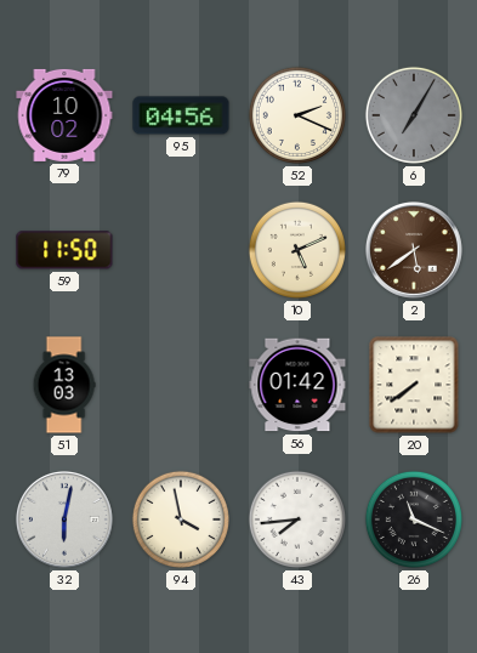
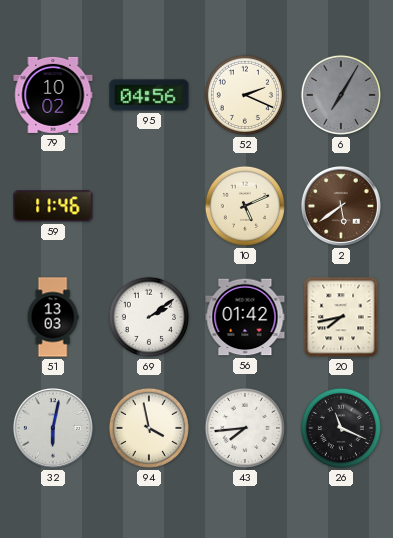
59: 11:50 -> 11:46
69: none -> 2:09
20: 7:39 -> 7:43
